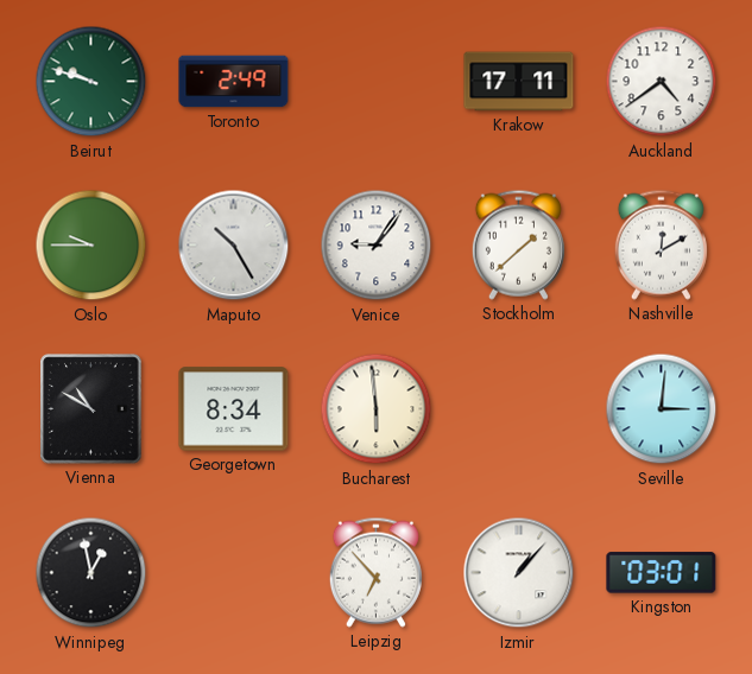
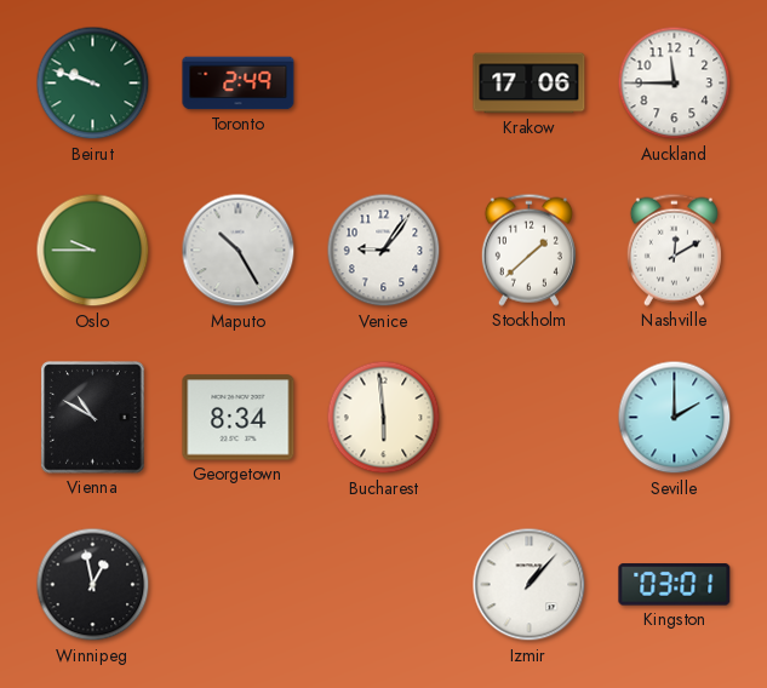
Krakow: 17:11 -> 17:06
Auckland: 4:39 -> 11:45
Seville: 3:01 -> 2:00
Leipzig: 6:53 -> none
